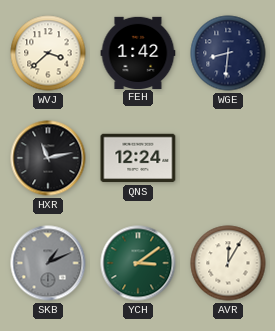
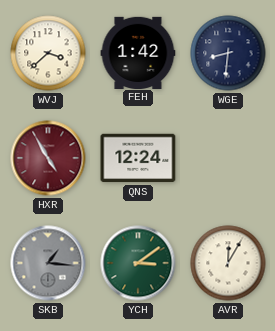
HXR: 11:13 -> 4:55
HXR dial: black -> burgundy
SKB: 1:11 -> 1:16
